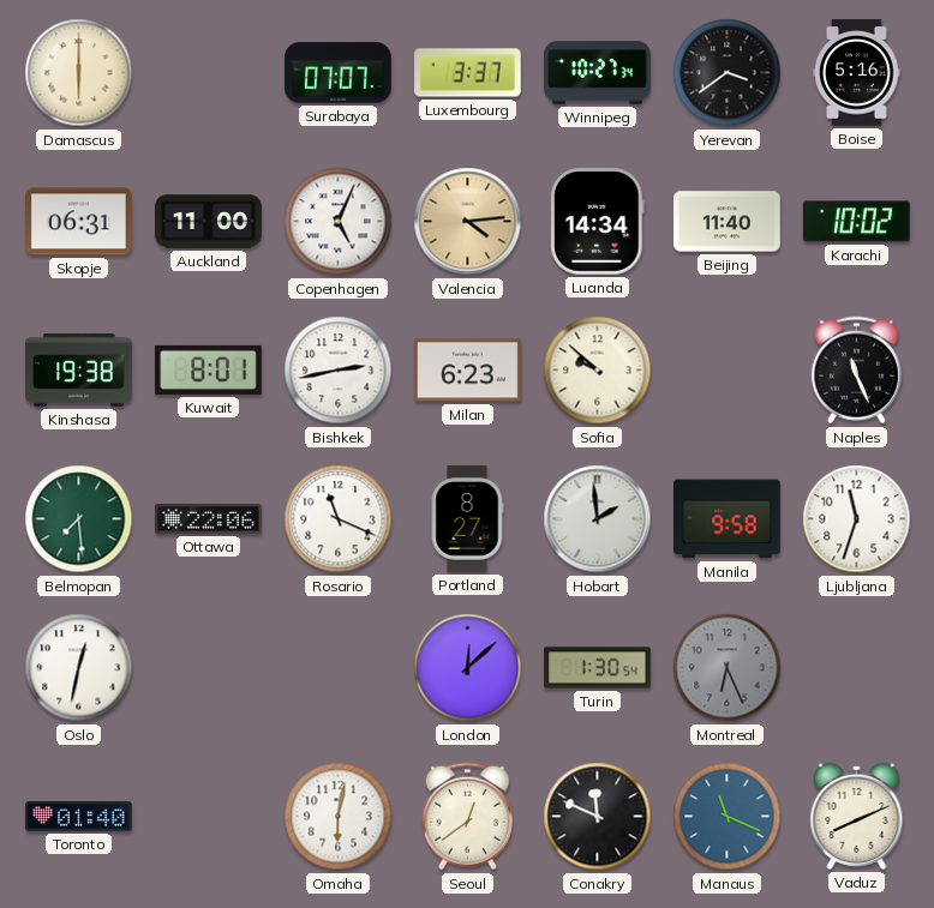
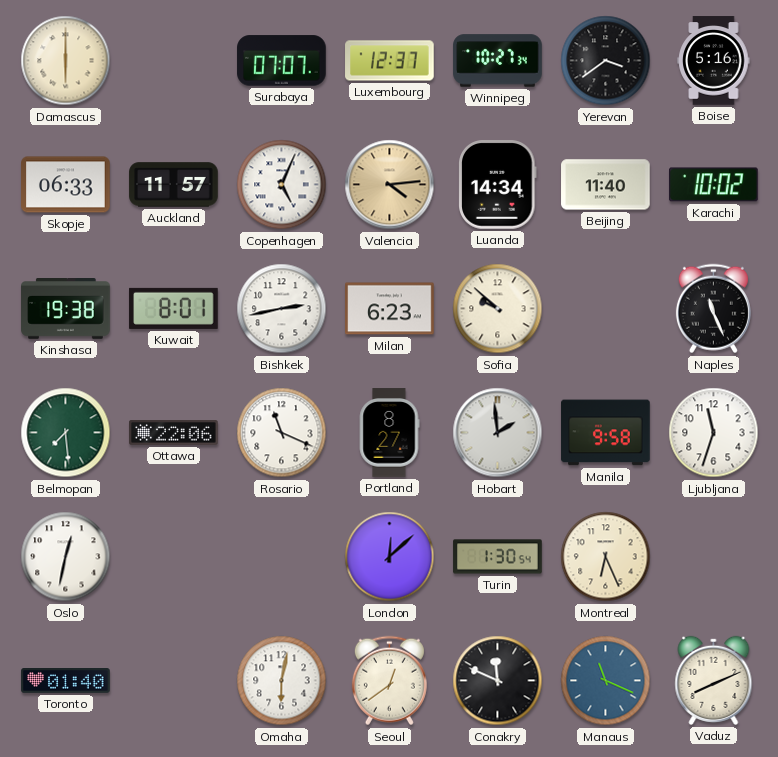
Luxembourg: 3:37 -> 12:37
Skopje: 06:31 -> 06:33
Auckland: 11:00 -> 11:57
Montreal dial: grey -> cream
